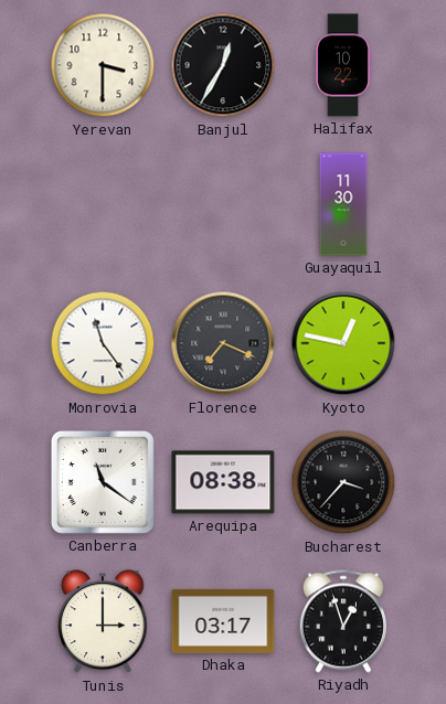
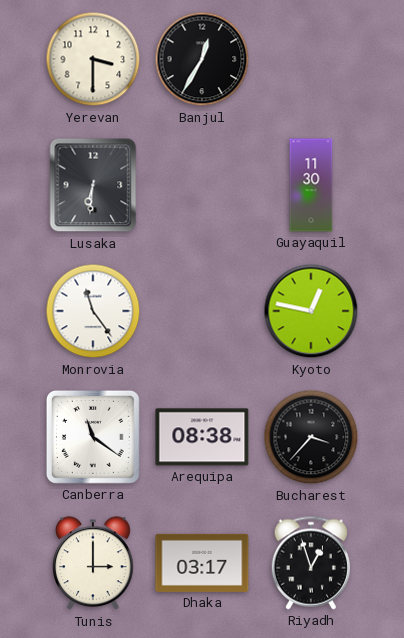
Halifax: 10:22 -> none
Lusaka: none -> 6:31
Florence: 7:19 -> none
